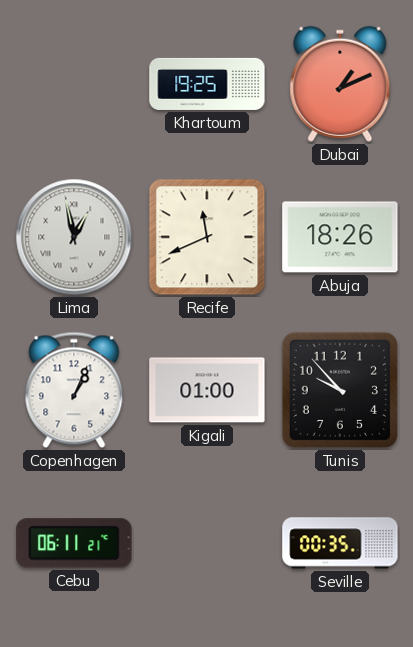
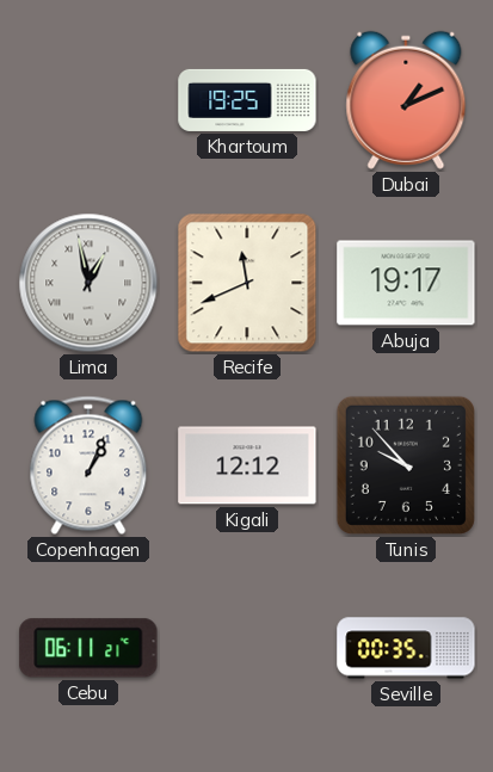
Abuja: 18:26 -> 19:17
Kigali: 01:00 -> 12:12
